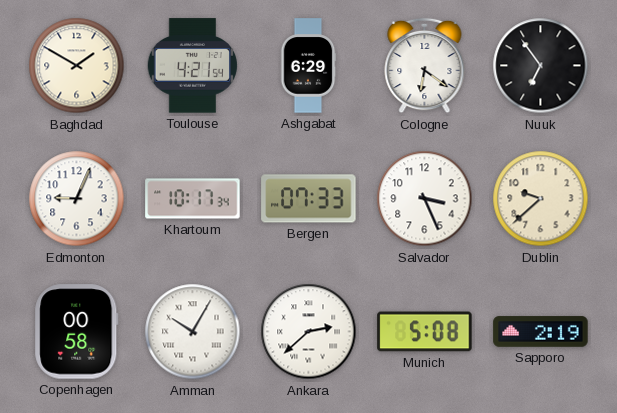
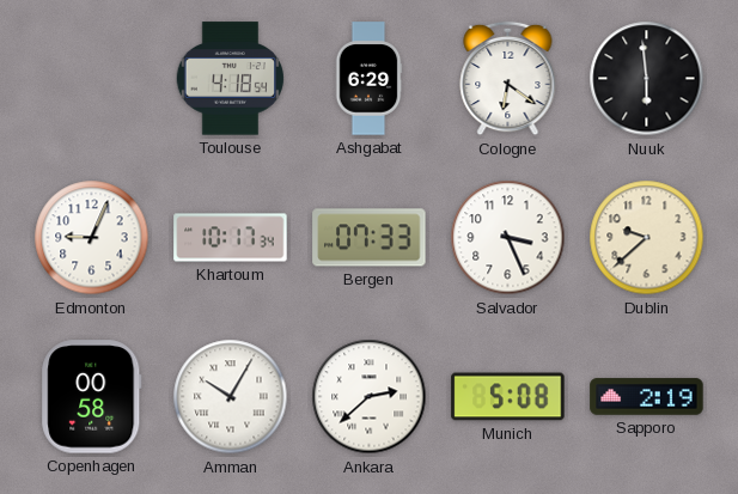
Baghdad: 1:50 -> none
Toulouse: 4:21 -> 4:18
Nuuk: 6:54 -> 5:59
